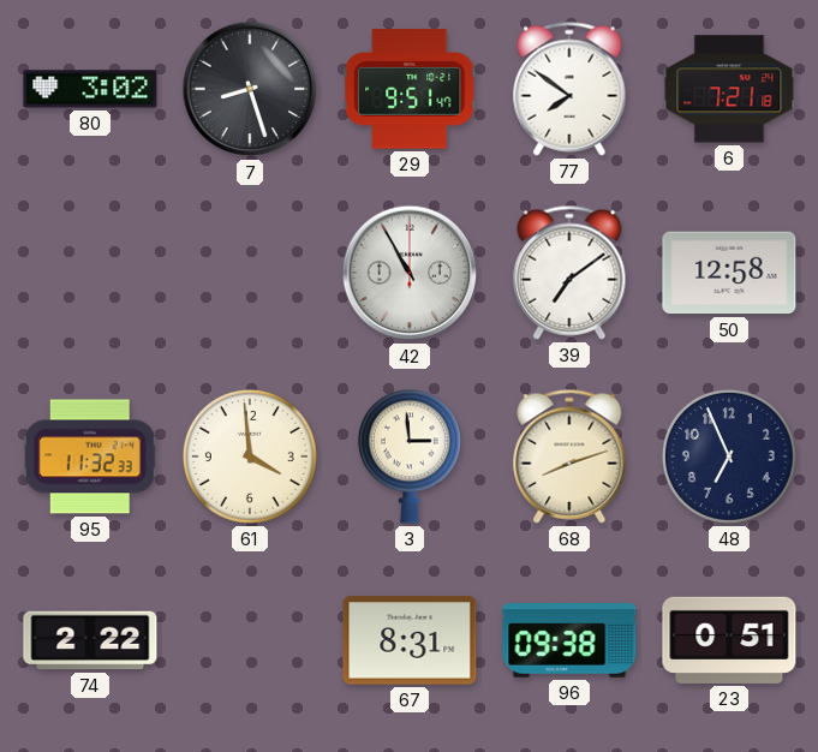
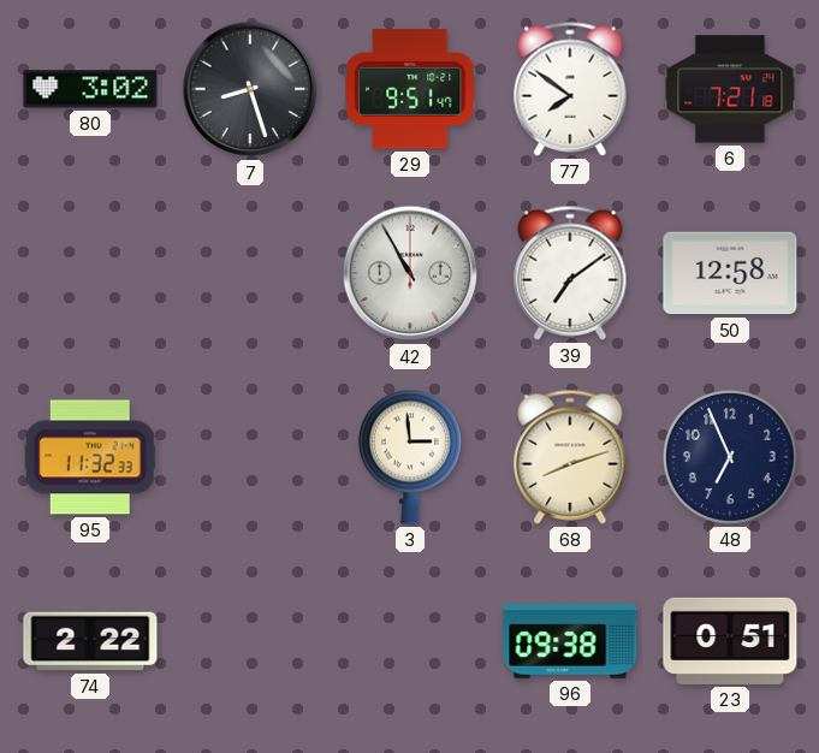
61: 3:59 -> none
67: 8:31 -> none
